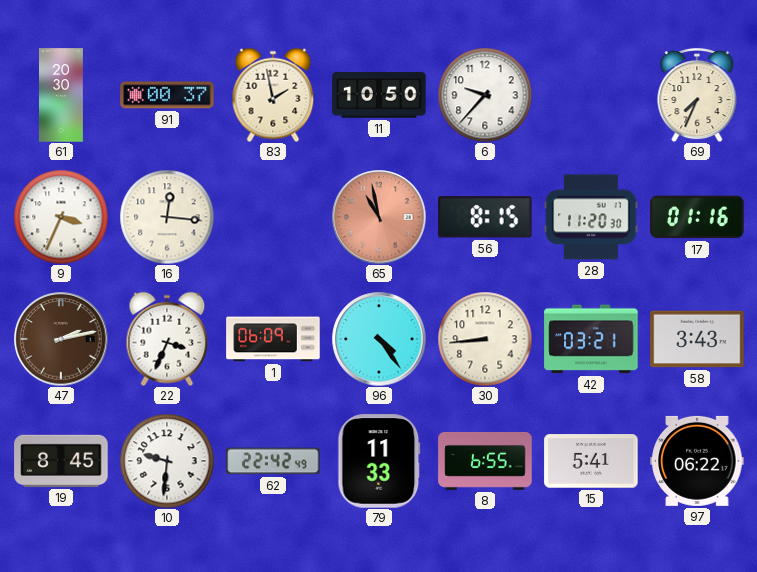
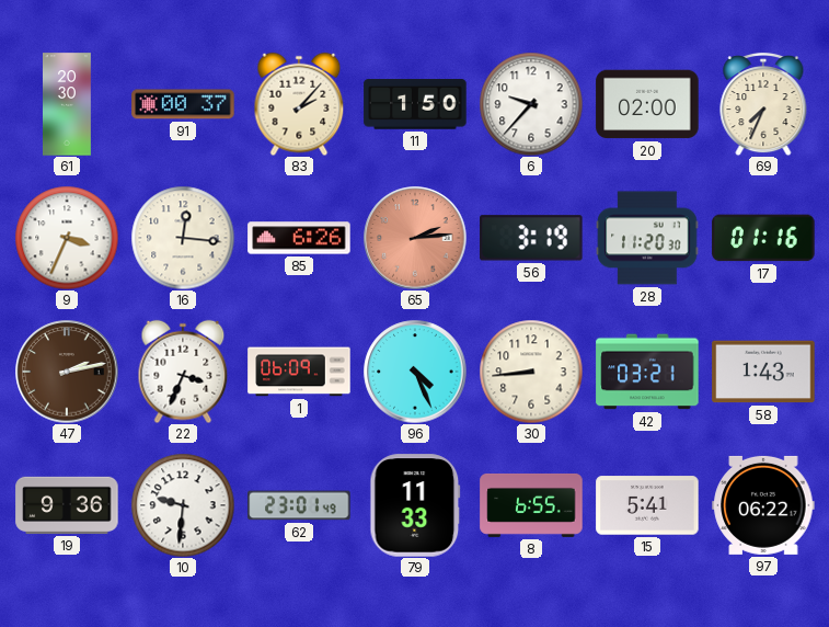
83: 1:58 -> 2:07
11: 10:50 -> 1:50
20: none -> 02:00
85: none -> 6:26
65: 10:58 -> 2:14
56: 8:15 -> 3:19
96: 4:24 -> 4:26
58: 3:43 -> 1:43
19: 8:45 -> 9:36
62: 22:42 -> 23:01
